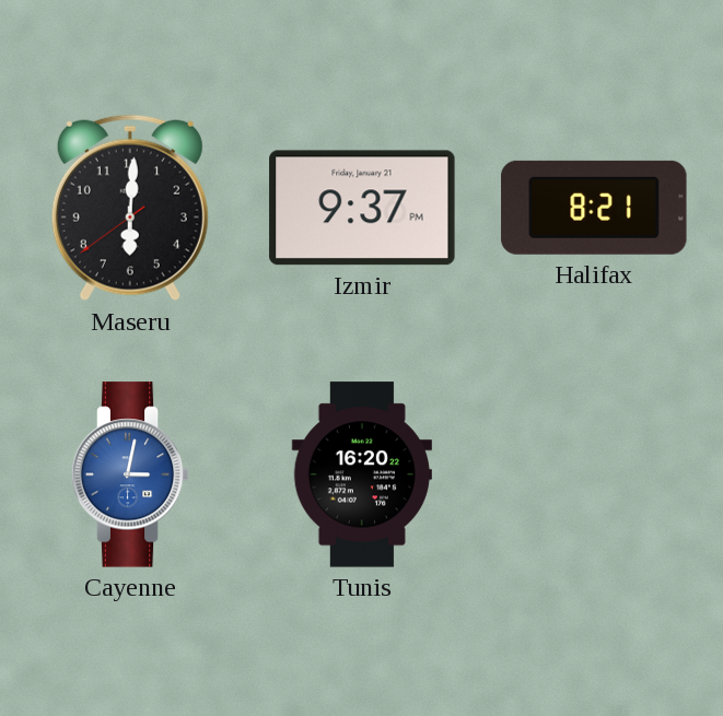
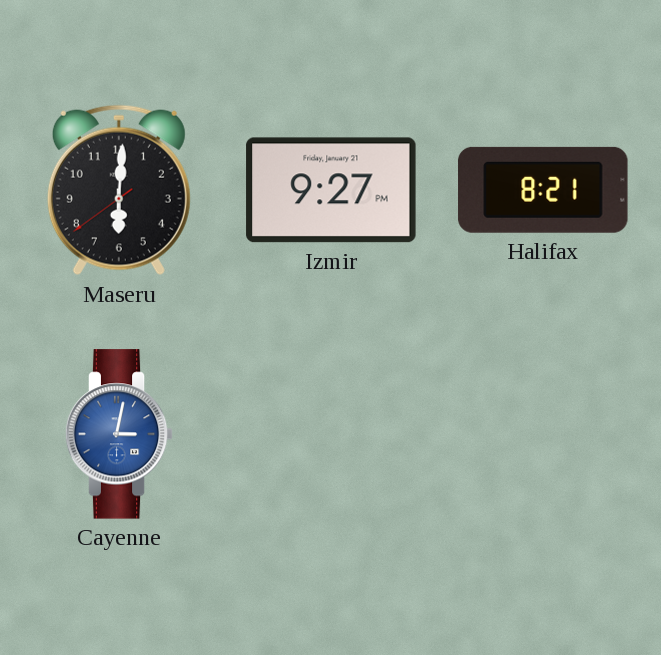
Izmir: 9:37 -> 9:27
Tunis: 16:20 -> none
